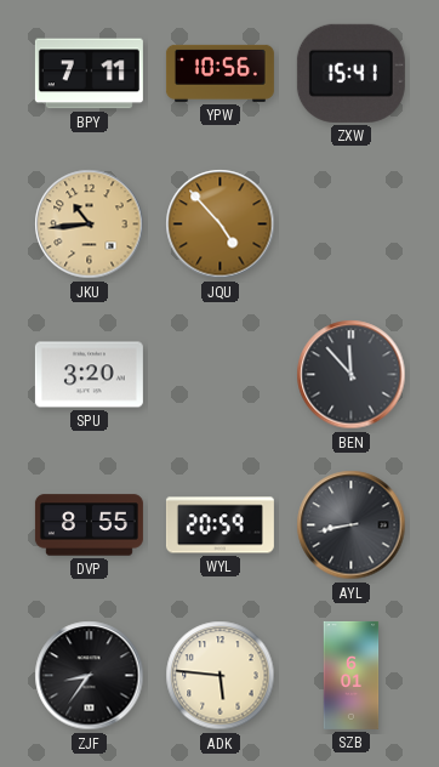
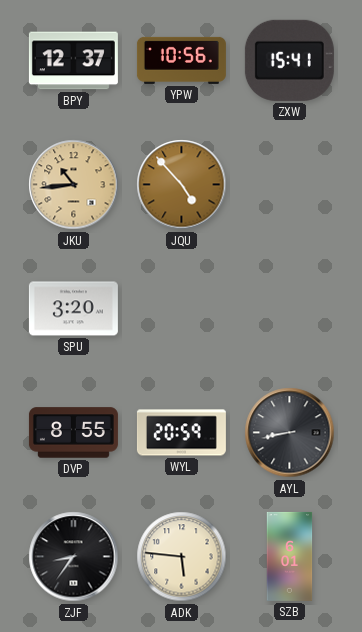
BPY: 7:11 -> 12:37
BEN: 11:53 -> none
